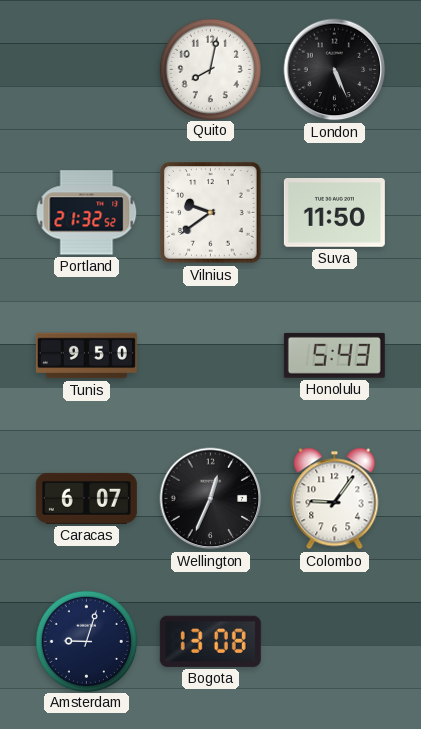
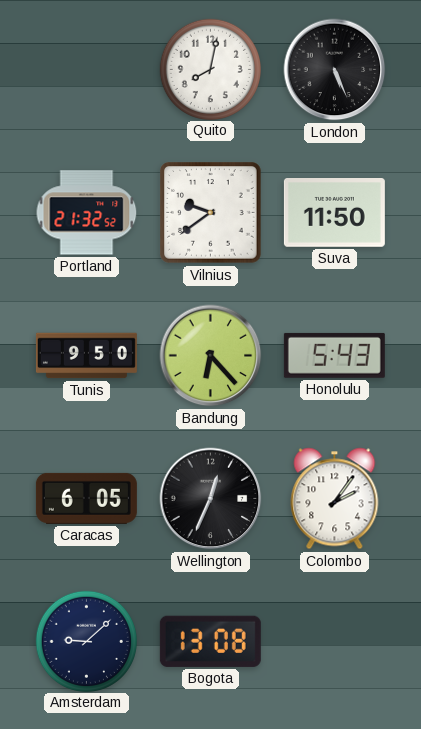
Bandung: none -> 6:23
Caracas: 6:07 -> 6:05
Colombo: 9:06 -> 2:06
Amsterdam: 9:03 -> 9:08
